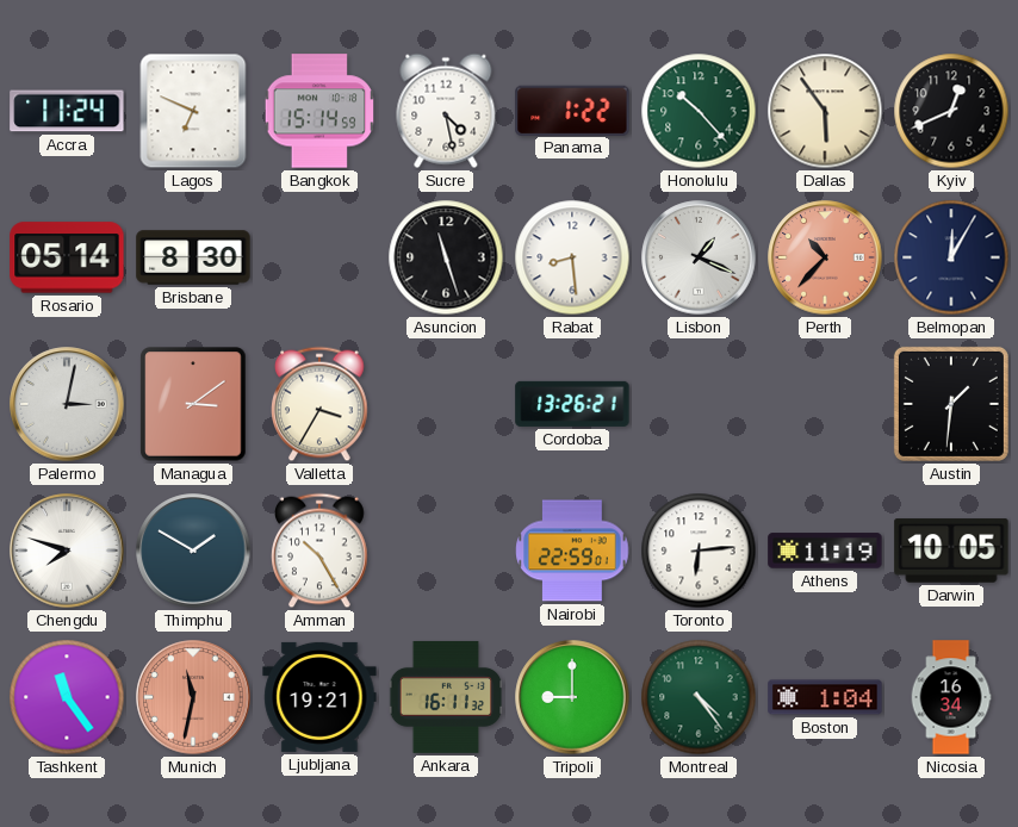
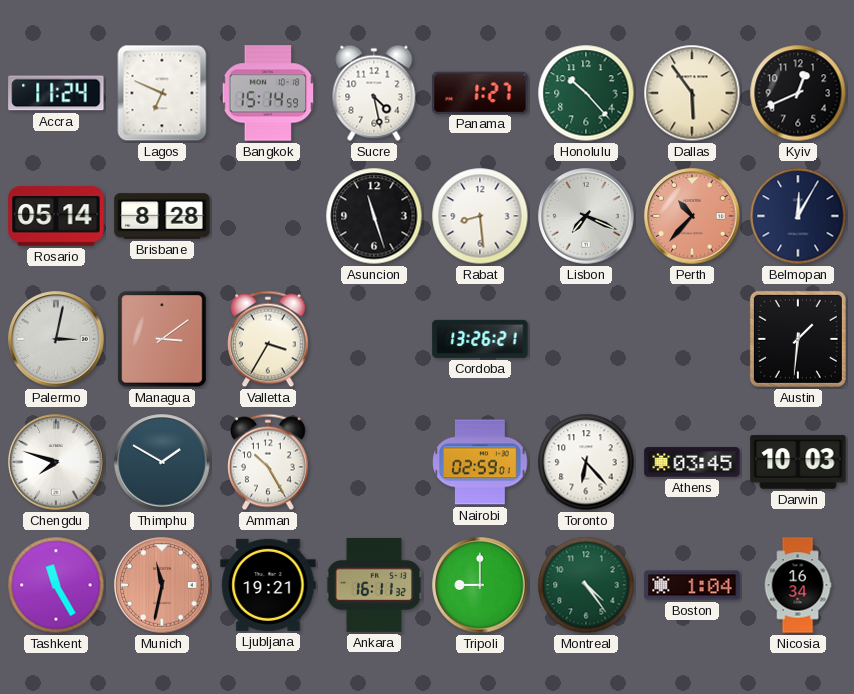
Panama: 1:22 -> 1:27
Brisbane: 8:30 -> 8:28
Lisbon: 1:19 -> 7:19
Nairobi: 22:59 -> 02:59
Toronto: 6:14 -> 6:23
Athens: 11:19 -> 03:45
Darwin: 10:05 -> 10:03
Tashkent: 11:24 -> 11:25
